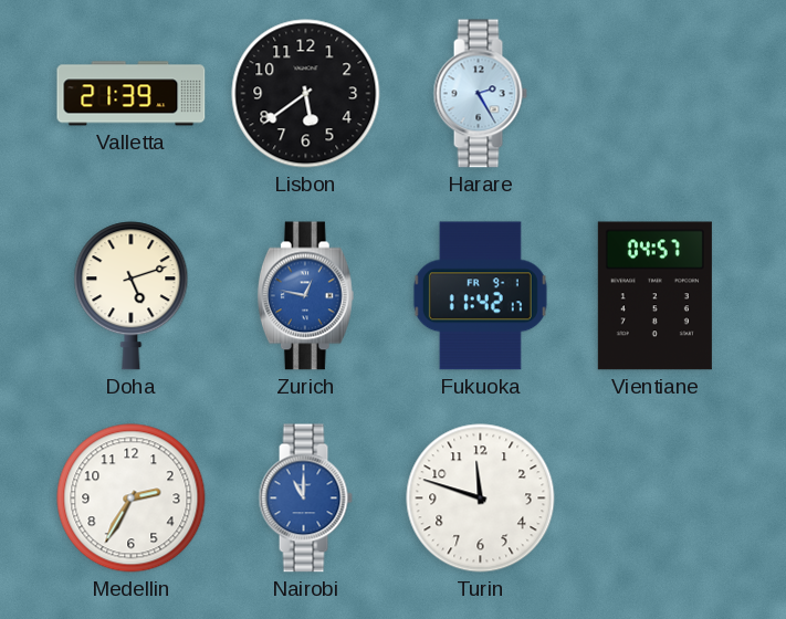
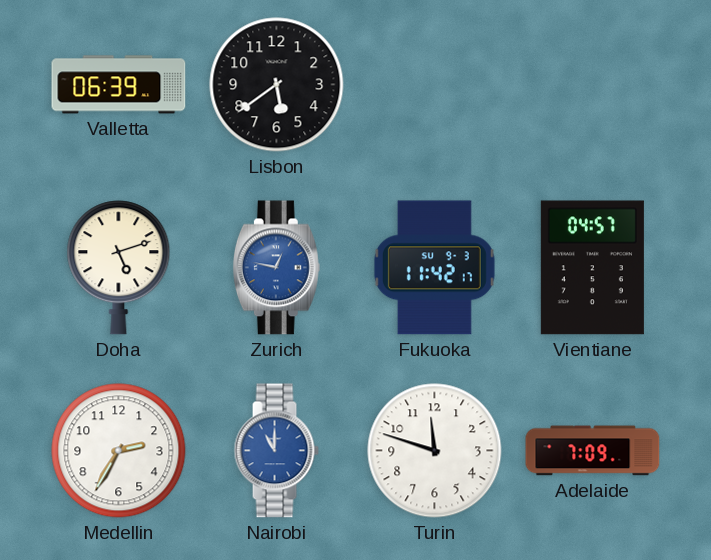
Valletta: 21:39 -> 06:39
Harare: 2:25 -> none
Fukuoka date: FR 9-1 -> SU 9-3
Adelaide: none -> 7:09
